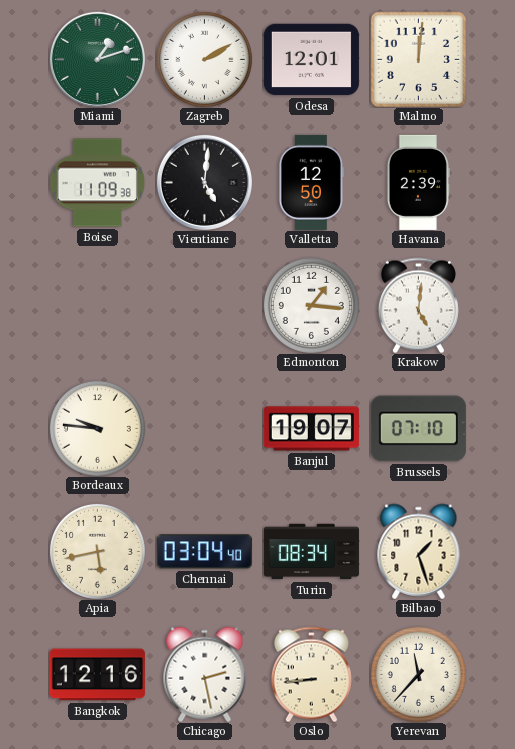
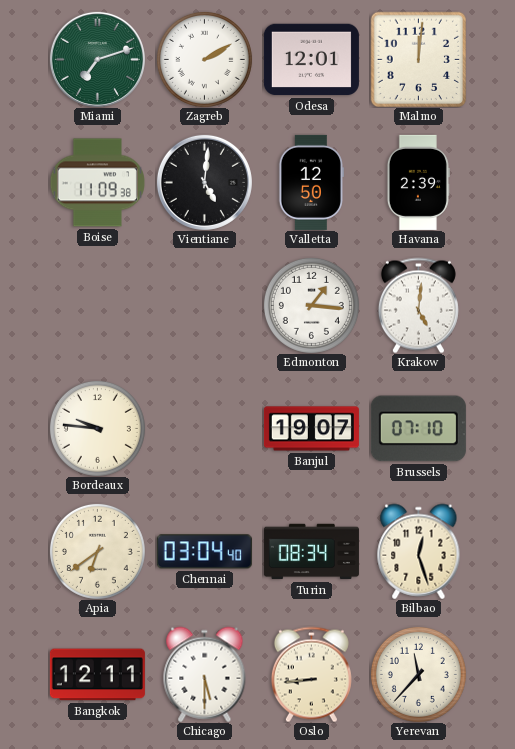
Miami: 1:12 -> 7:12
Apia: 5:43 -> 6:39
Bilbao: 1:27 -> 12:27
Bangkok: 12:16 -> 12:11
Chicago: 2:28 -> 5:30
